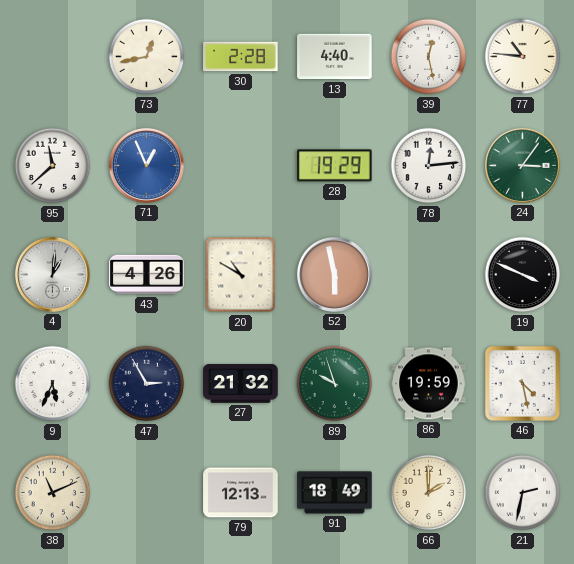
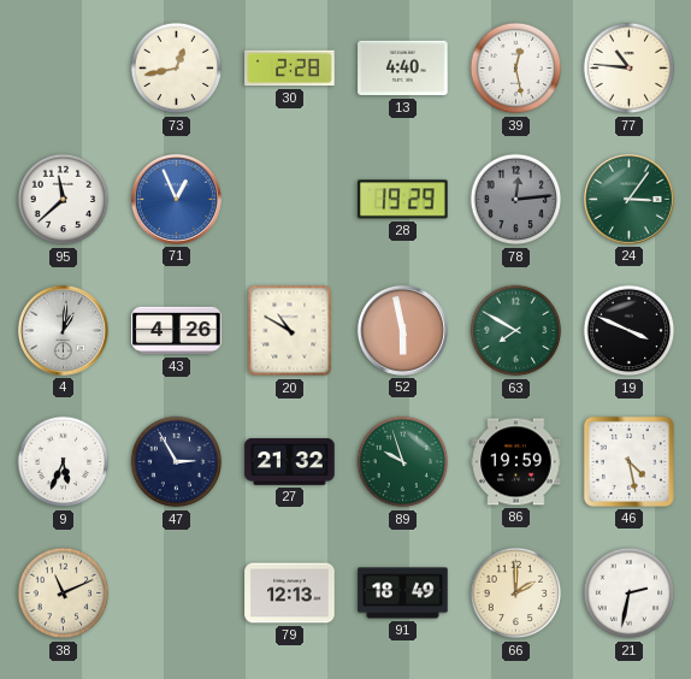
78 dial: white -> grey
63: none -> 7:50
